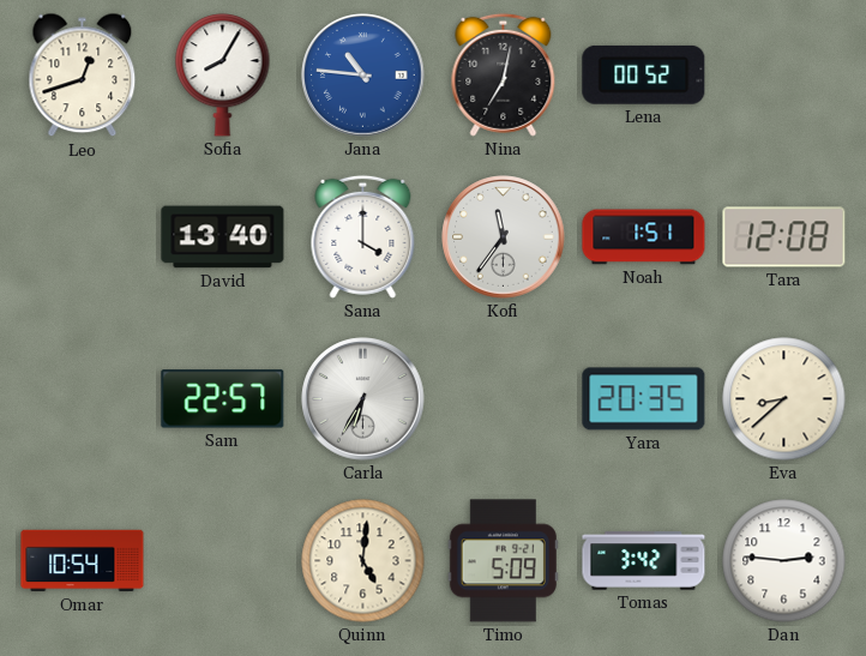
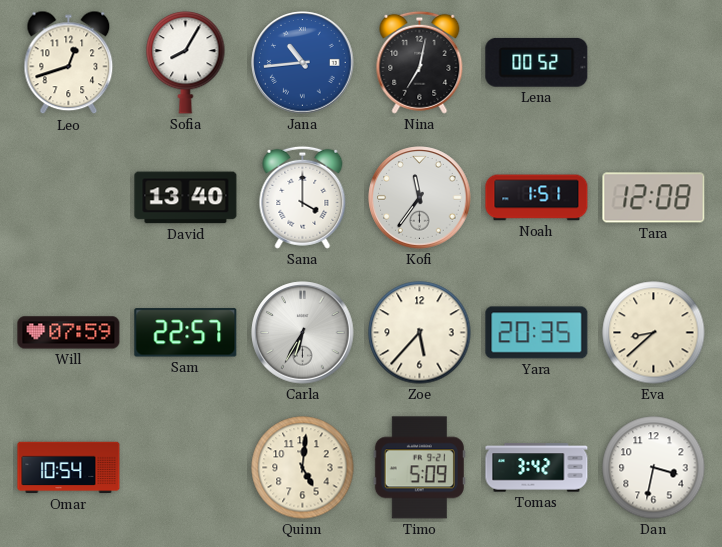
Jana: 10:46 -> 10:44
Will: none -> 07:59
Zoe: none -> 5:37
Dan: 2:46 -> 3:32
